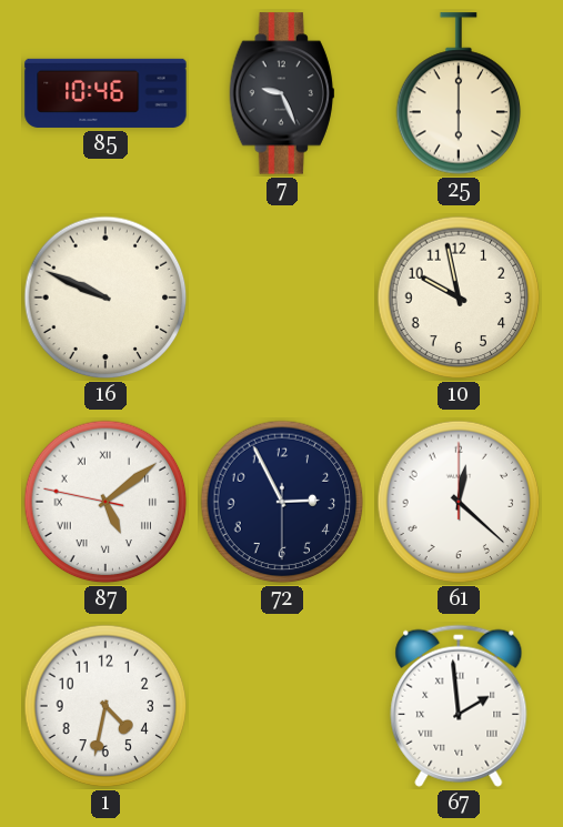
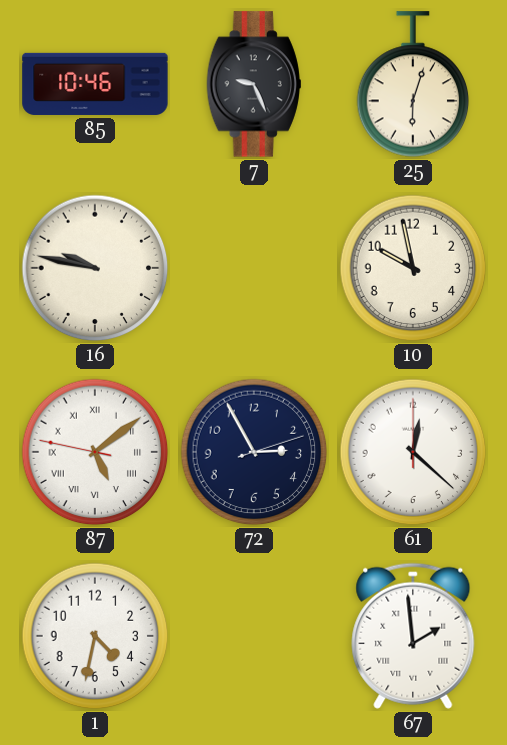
25: 6:00 -> 6:03
16: 9:49 -> 9:47
72: 2:55:30 -> 2:55:12
